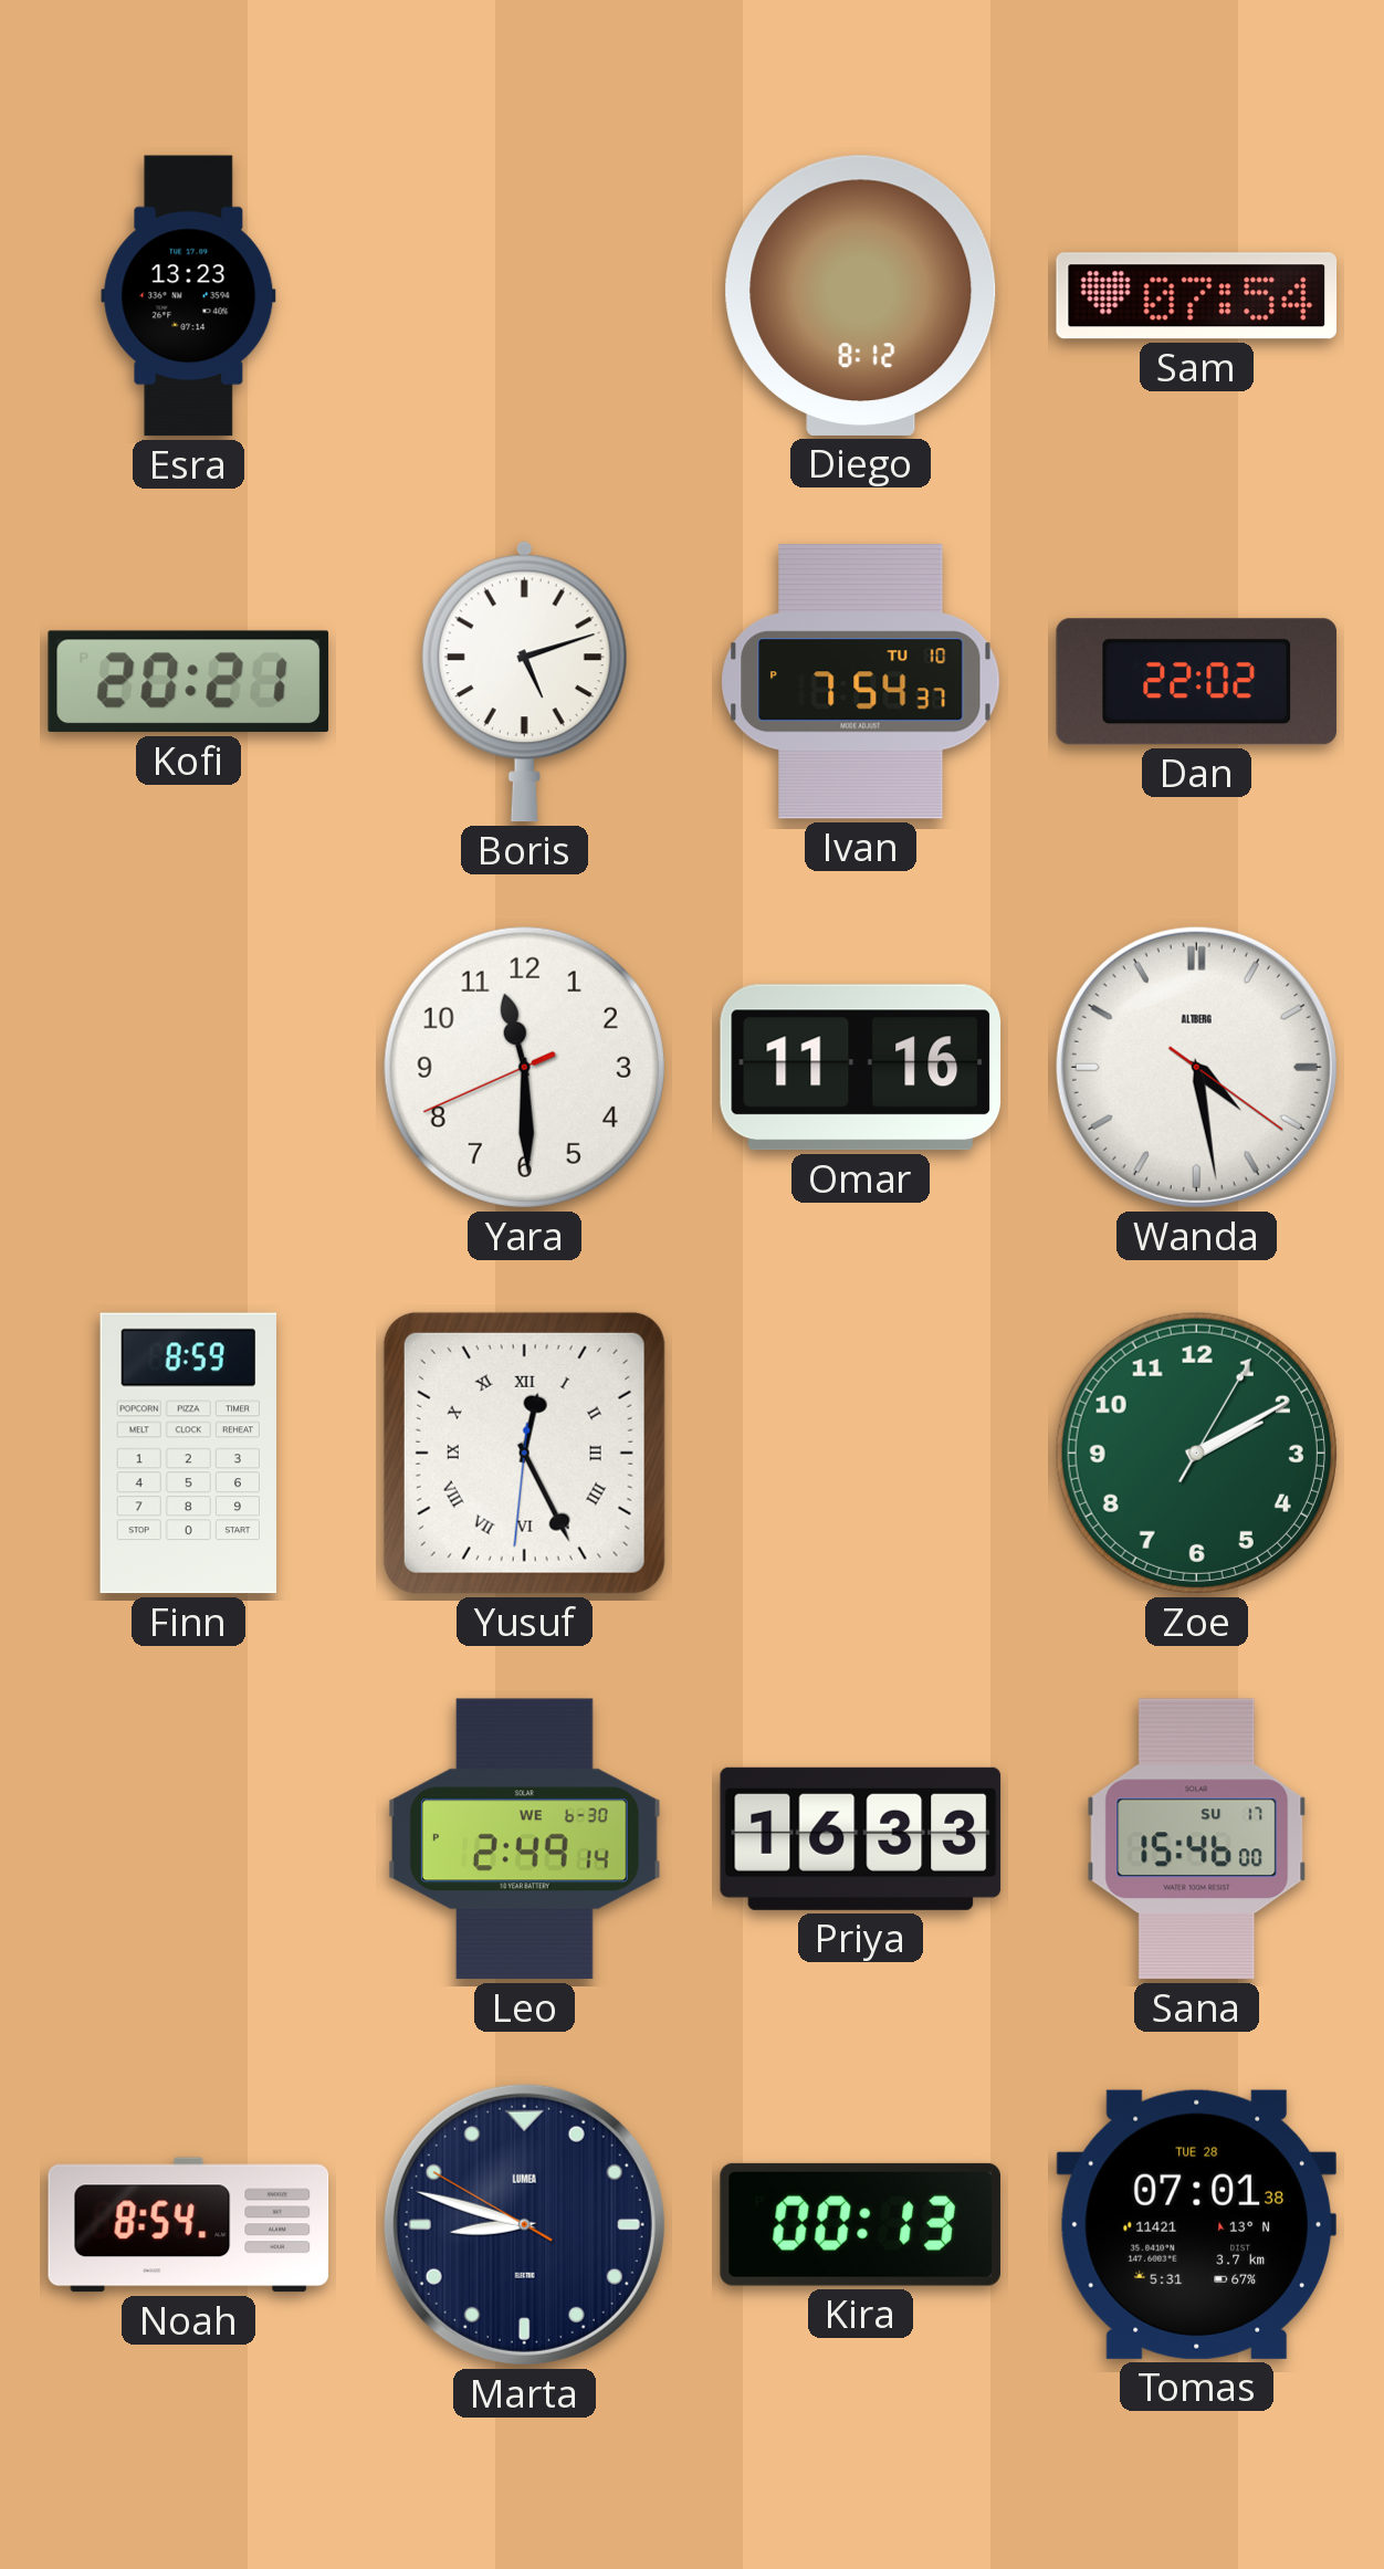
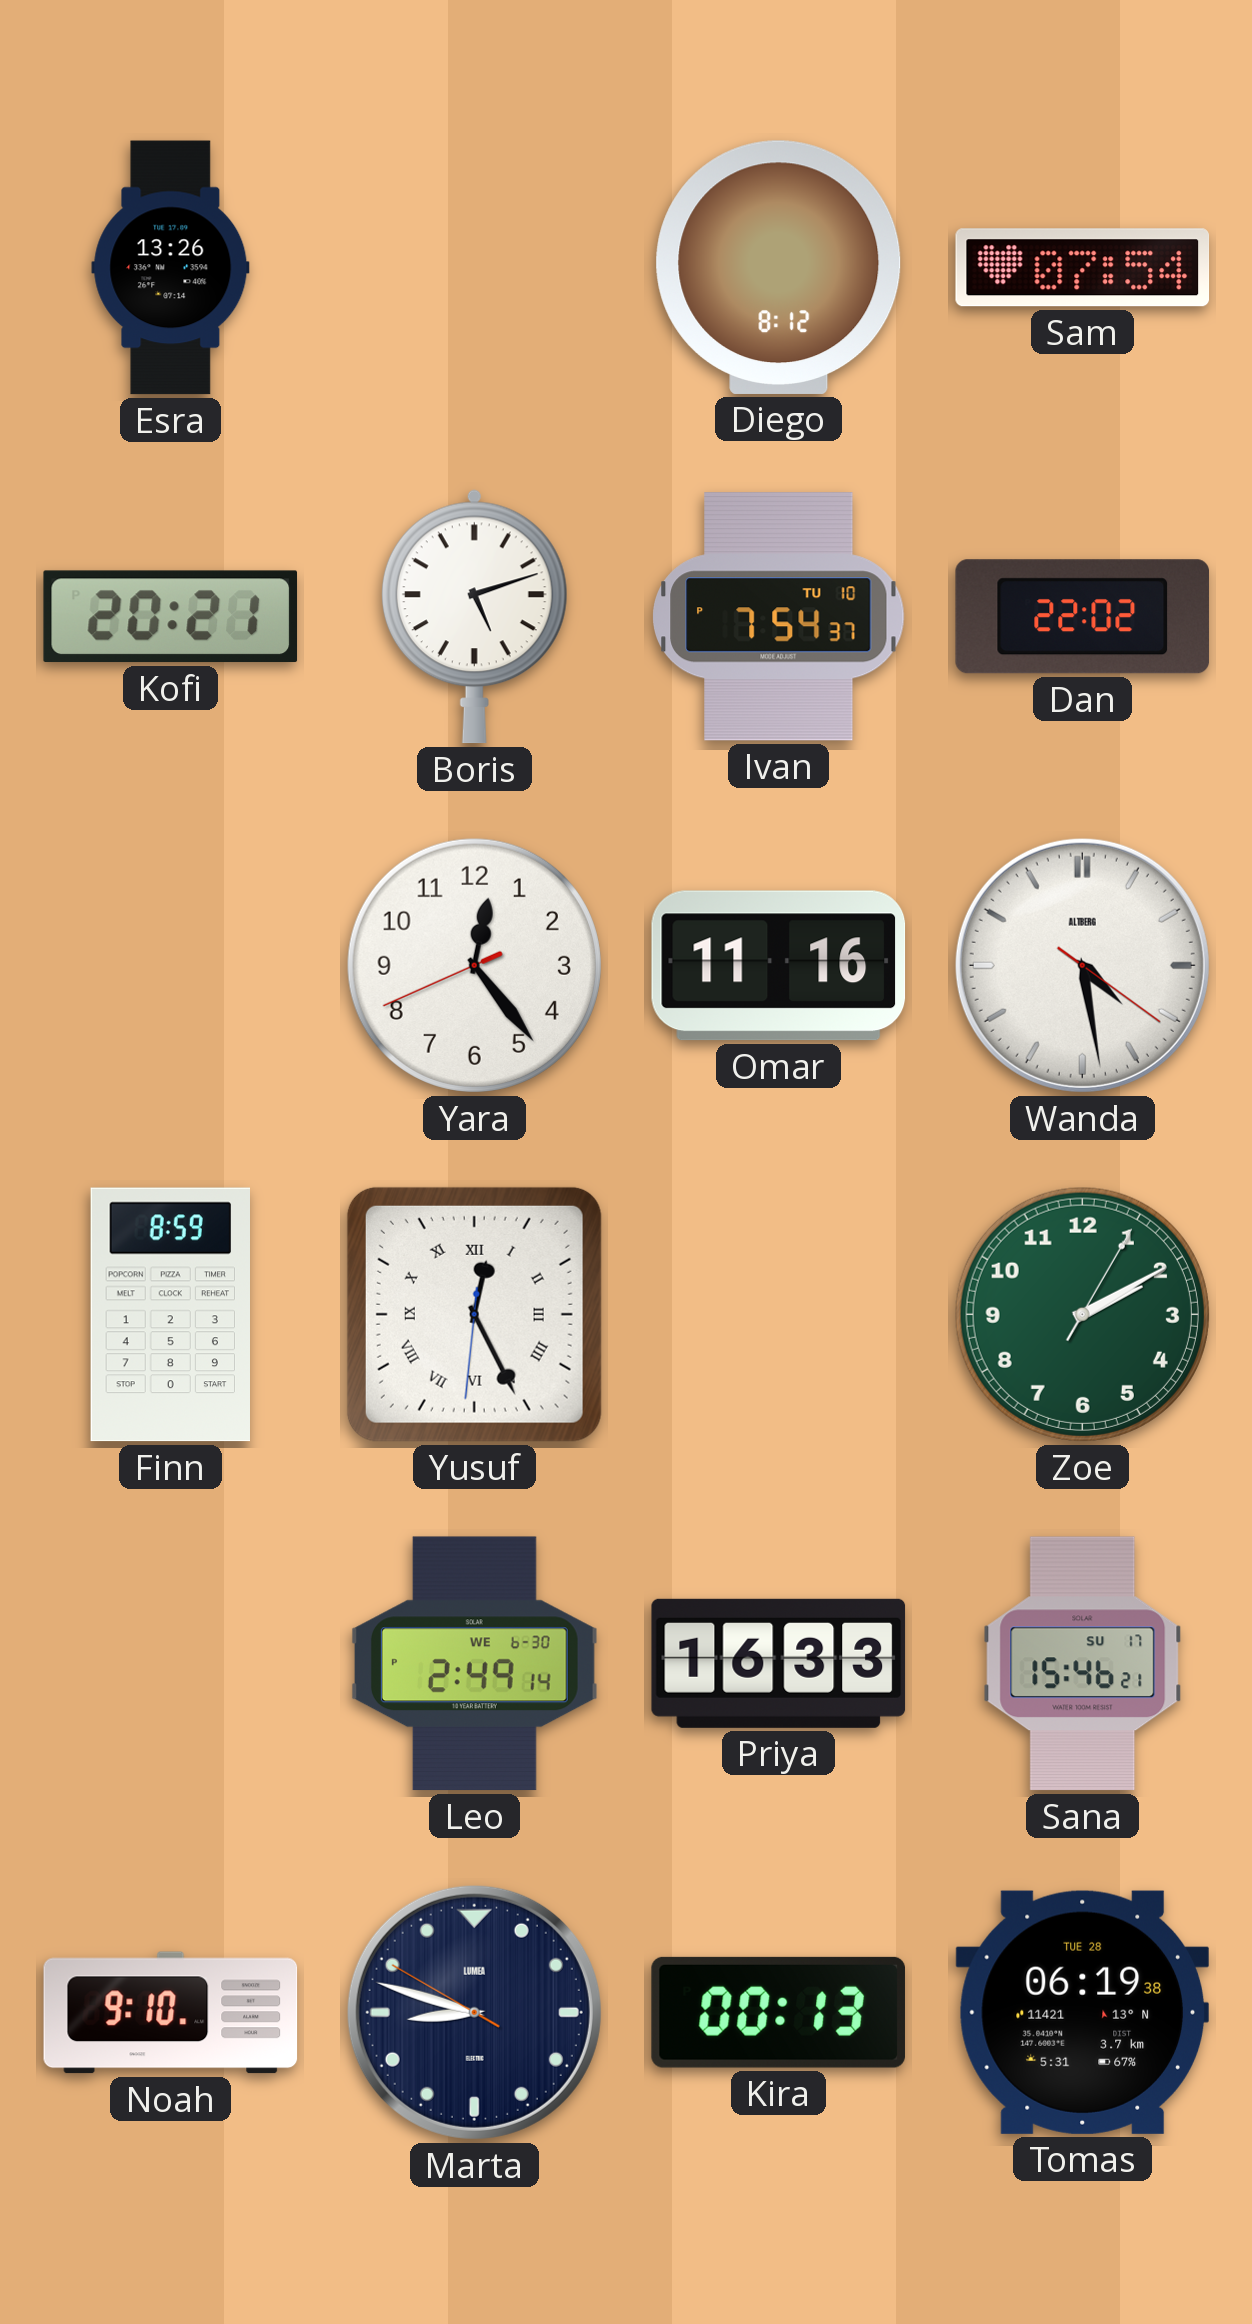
Esra: 13:23 -> 13:26
Yara: 11:29 -> 12:23
Sana: 15:46:00 -> 15:46:21
Noah: 8:54 -> 9:10
Tomas: 07:01 -> 06:19
